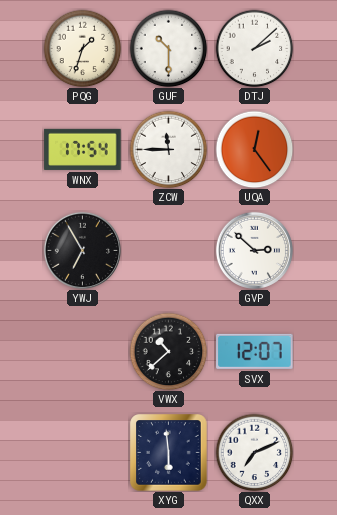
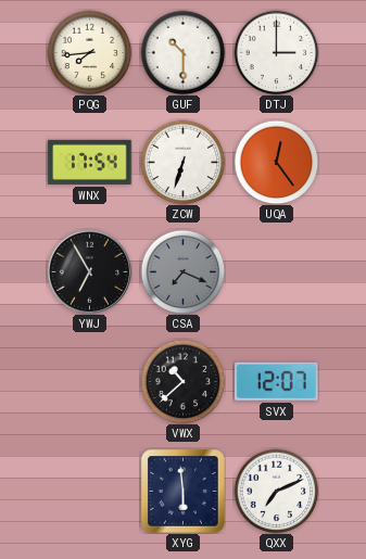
PQG: 1:33 -> 7:44
DTJ: 2:08 -> 3:00
ZCW: 11:45 -> 6:33
CSA: none -> 7:19
GVP: 2:52 -> none
